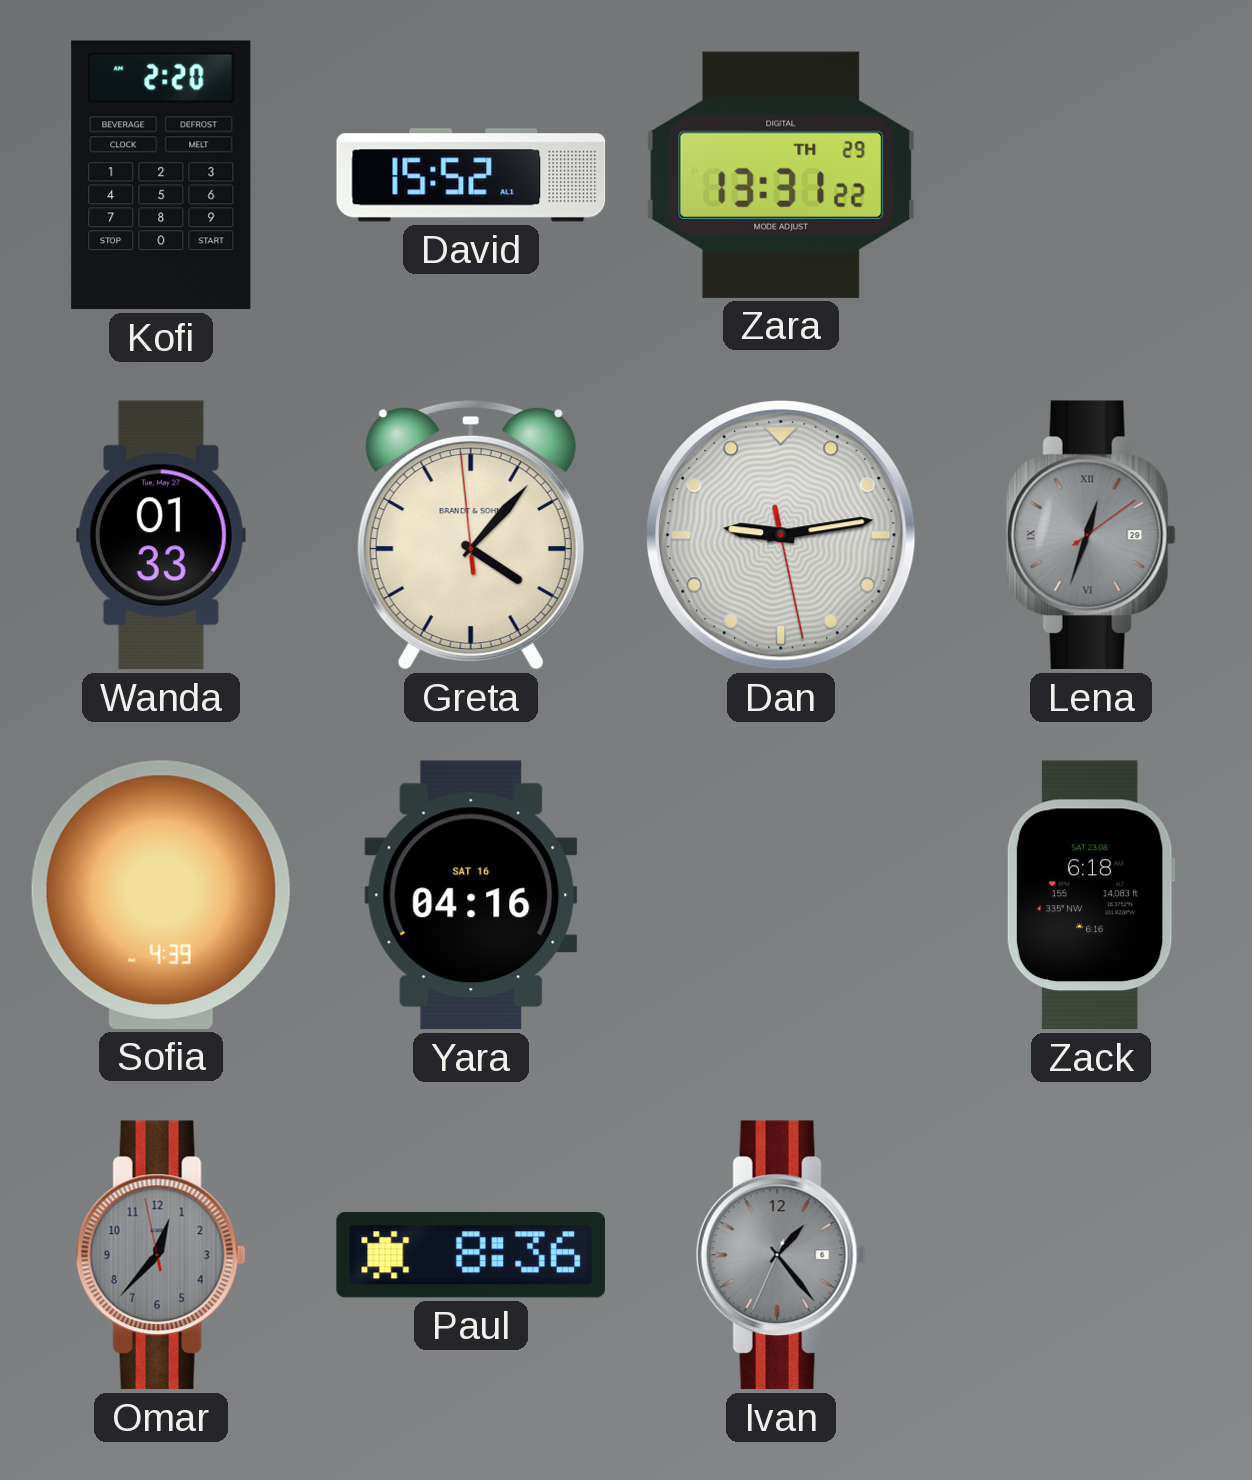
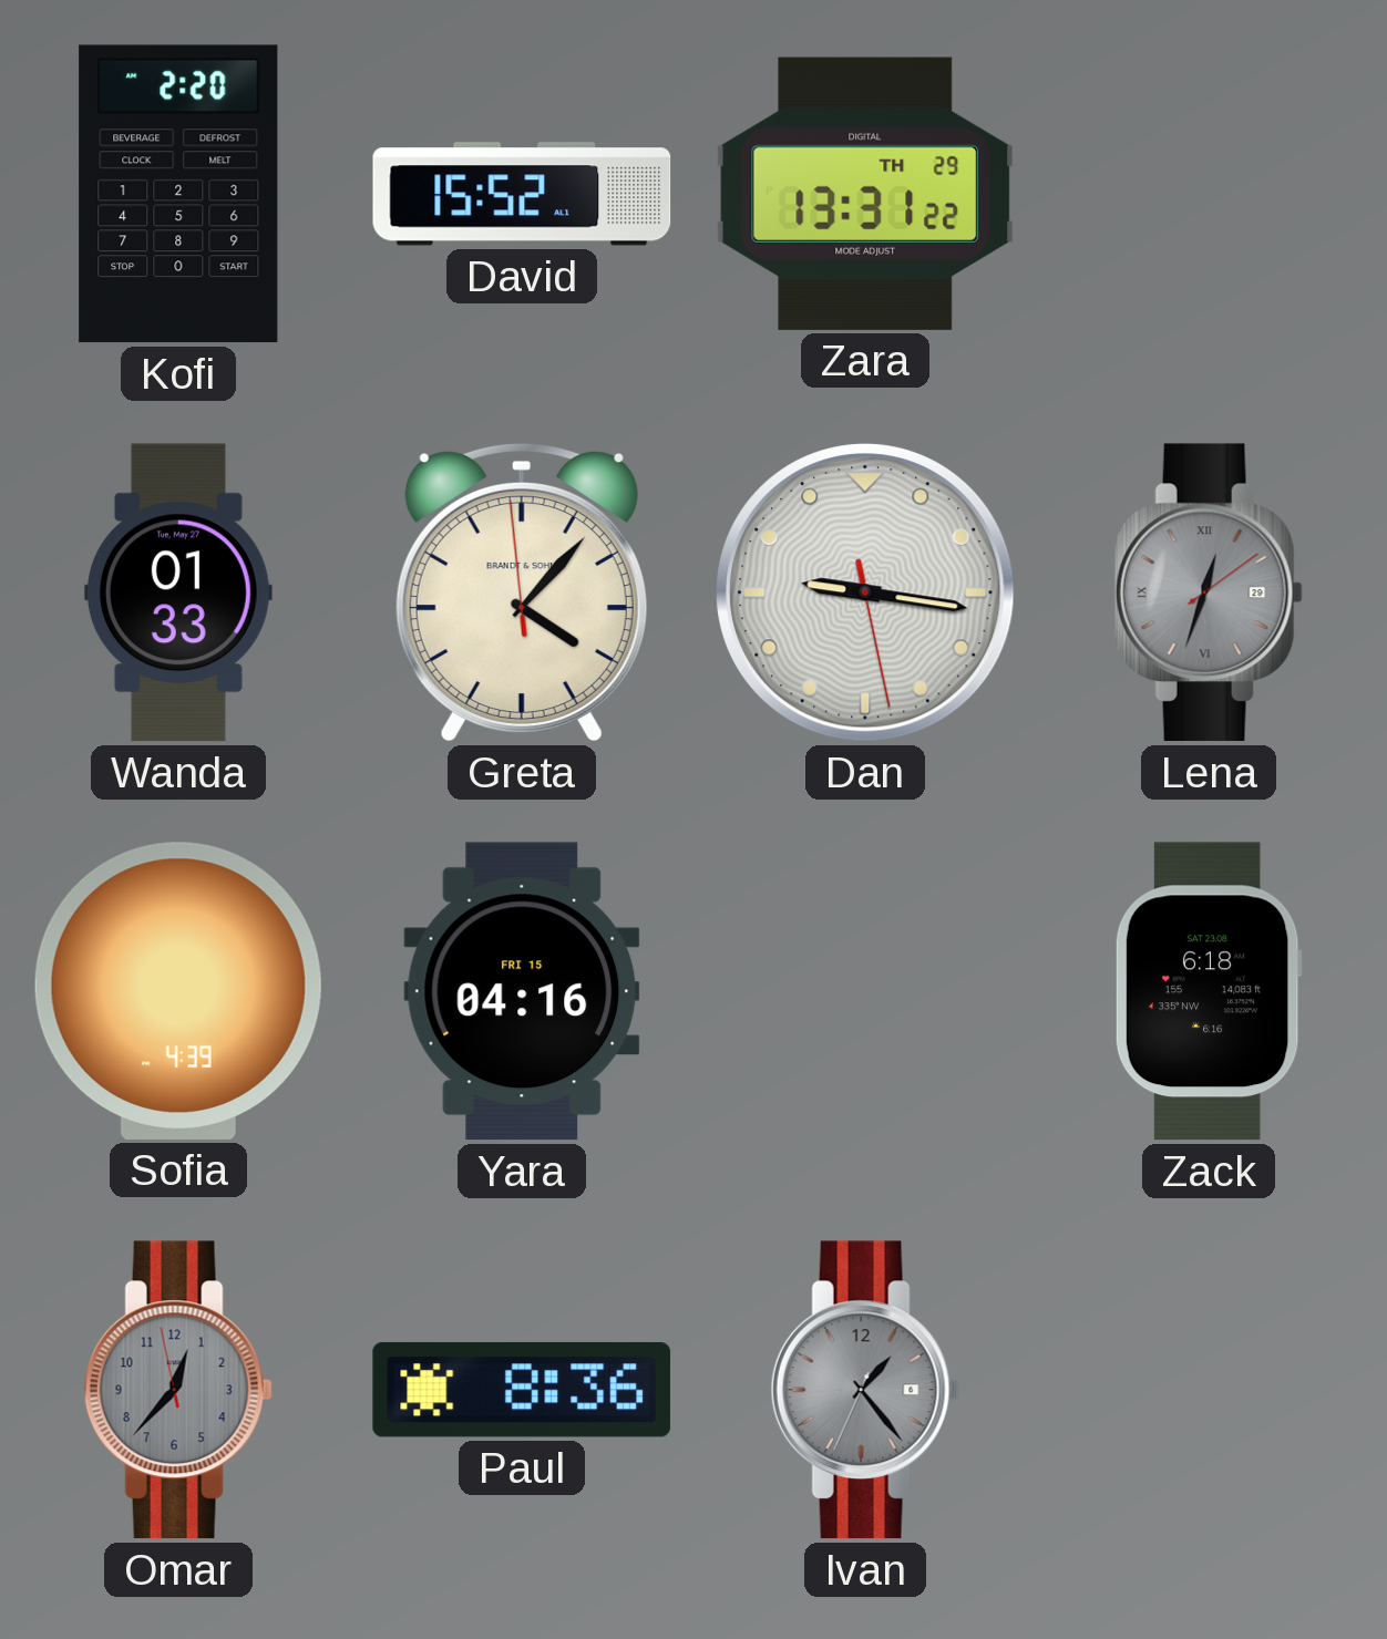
Dan: 9:13 -> 9:16
Yara date: SAT 16 -> FRI 15
